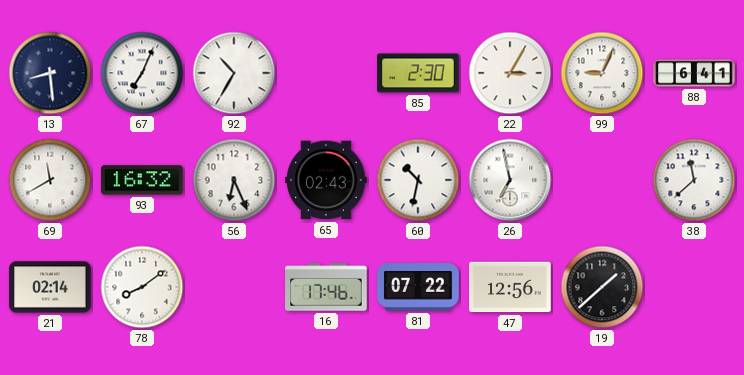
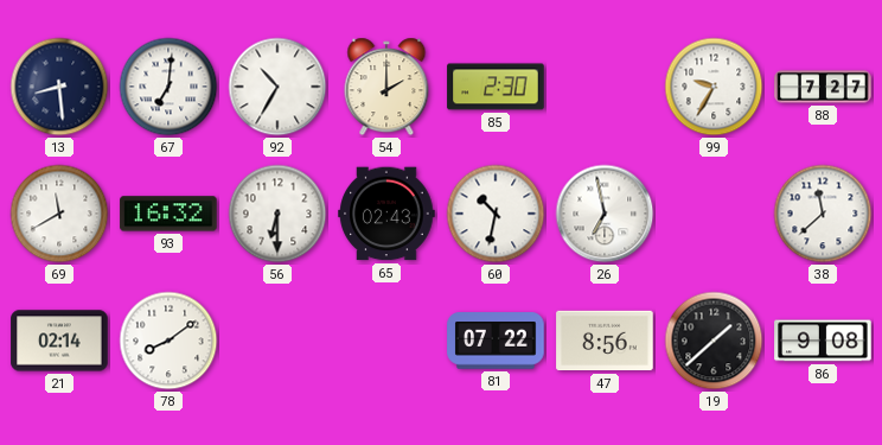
67: 7:04 -> 7:01
54: none -> 2:00
22: 3:05 -> none
99: 9:04 -> 9:35
88: 6:41 -> 7:27
56: 6:26 -> 6:30
16: 17:46 -> none
47: 12:56 -> 8:56
86: none -> 9:08
